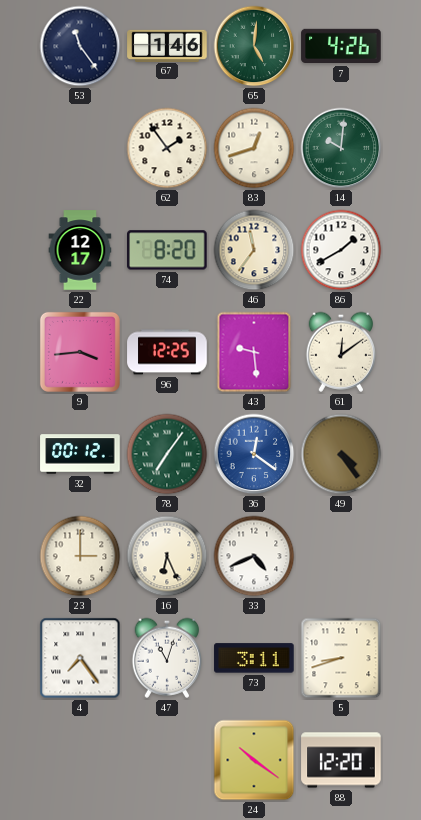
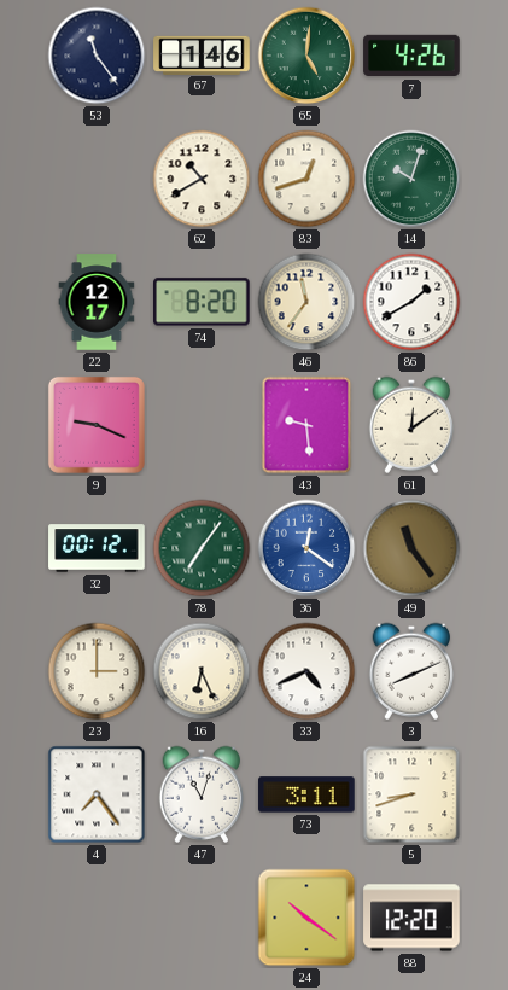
62: 1:54 -> 10:40
14: 10:01 -> 10:03
9: 3:44 -> 9:19
96: 12:25 -> none
49: 4:24 -> 11:24
3: none -> 8:11
